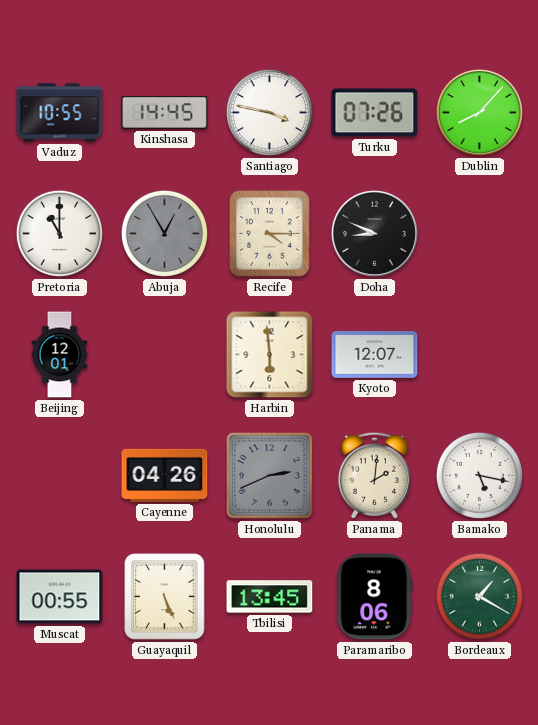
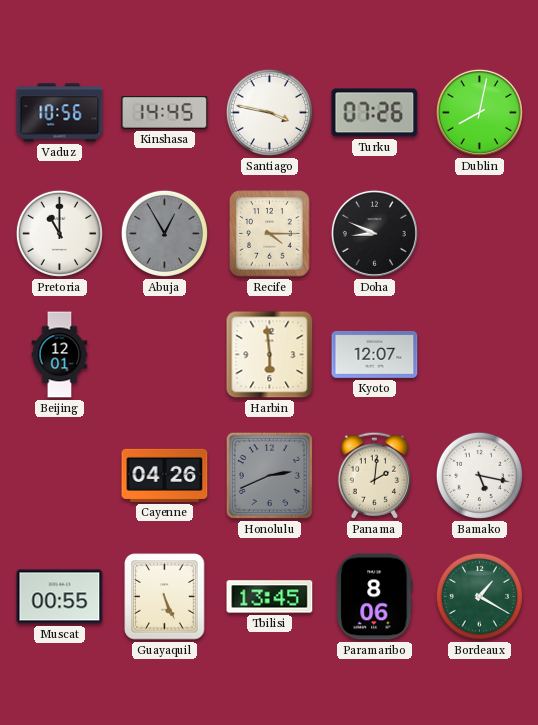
Vaduz: 10:55 -> 10:56
Dublin: 8:07 -> 8:02
